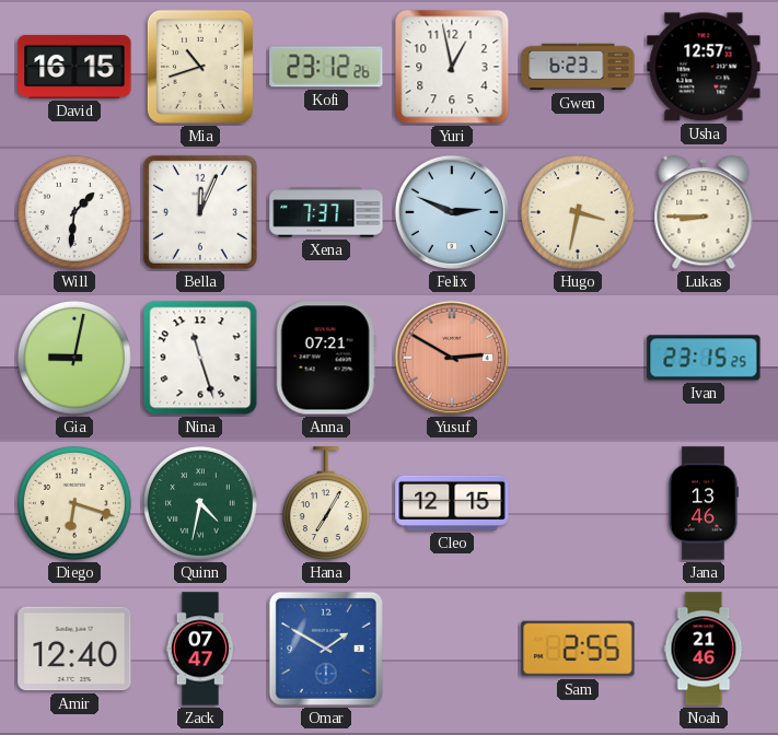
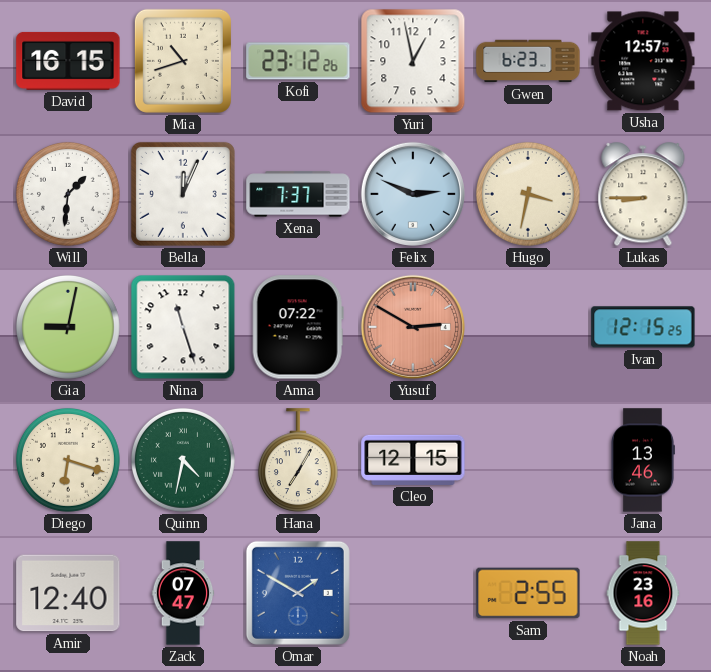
Anna: 07:21 -> 07:22
Ivan: 23:15 -> 12:15
Noah: 21:46 -> 23:16
